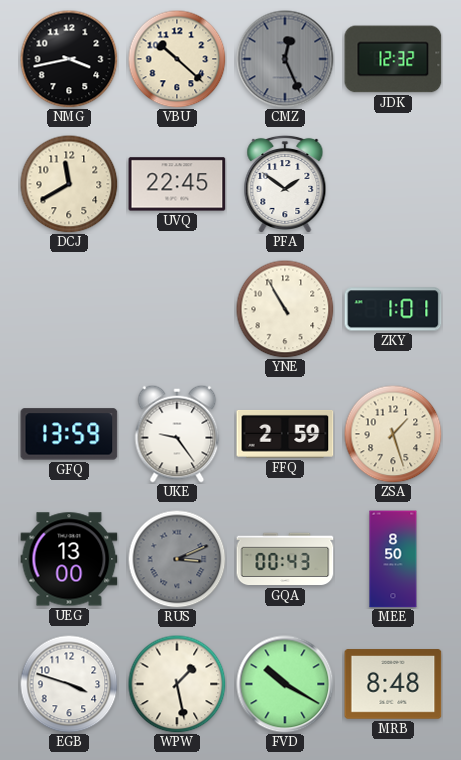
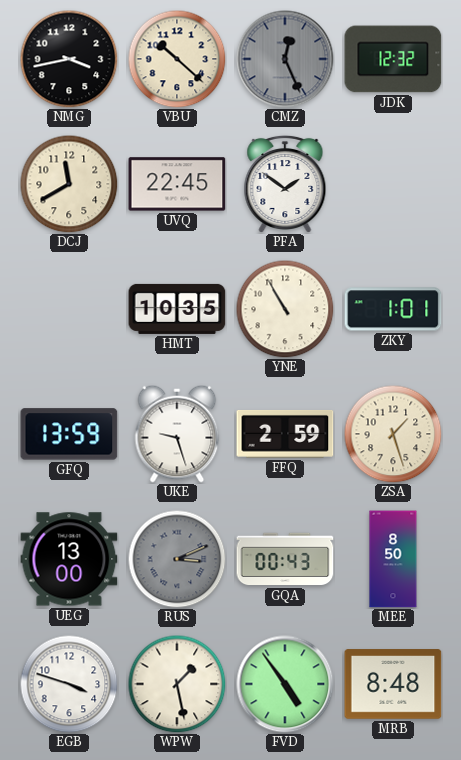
HMT: none -> 10:35
UKE: 9:24 -> 9:27
FVD: 10:20 -> 4:54
